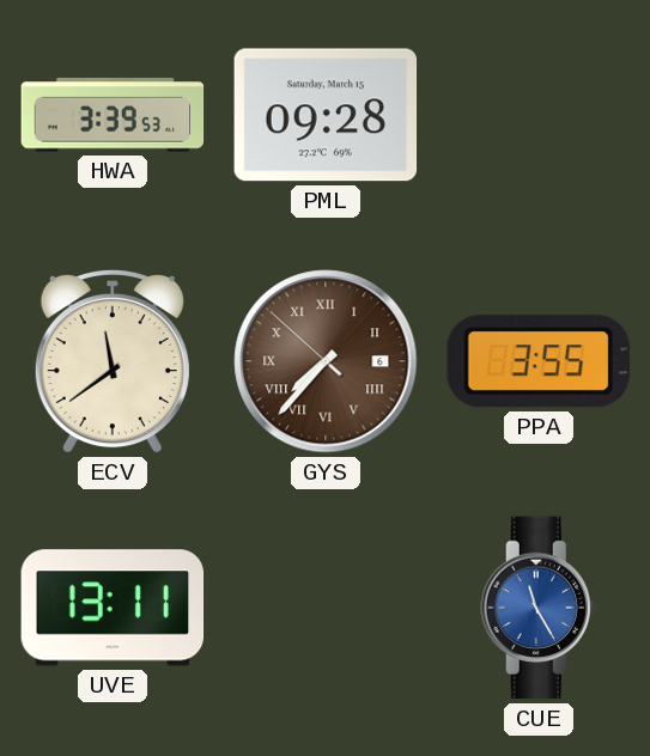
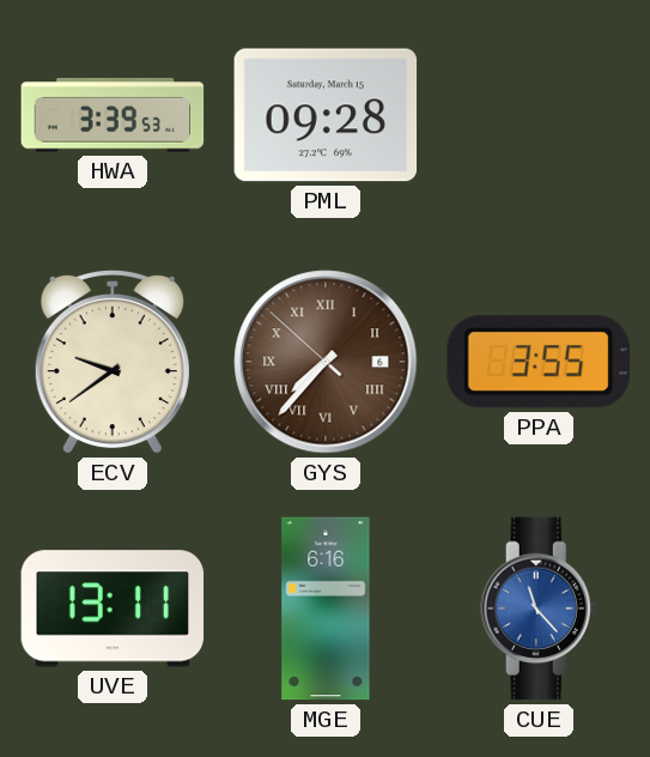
ECV: 11:39 -> 9:39
MGE: none -> 6:16
CUE: 11:25 -> 11:23
